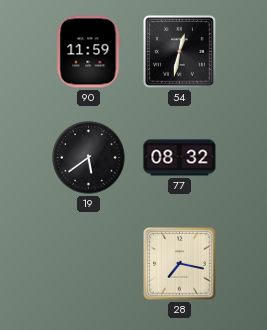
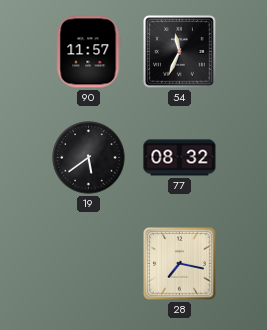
90: 11:59 -> 11:57
54: 12:32 -> 11:34
